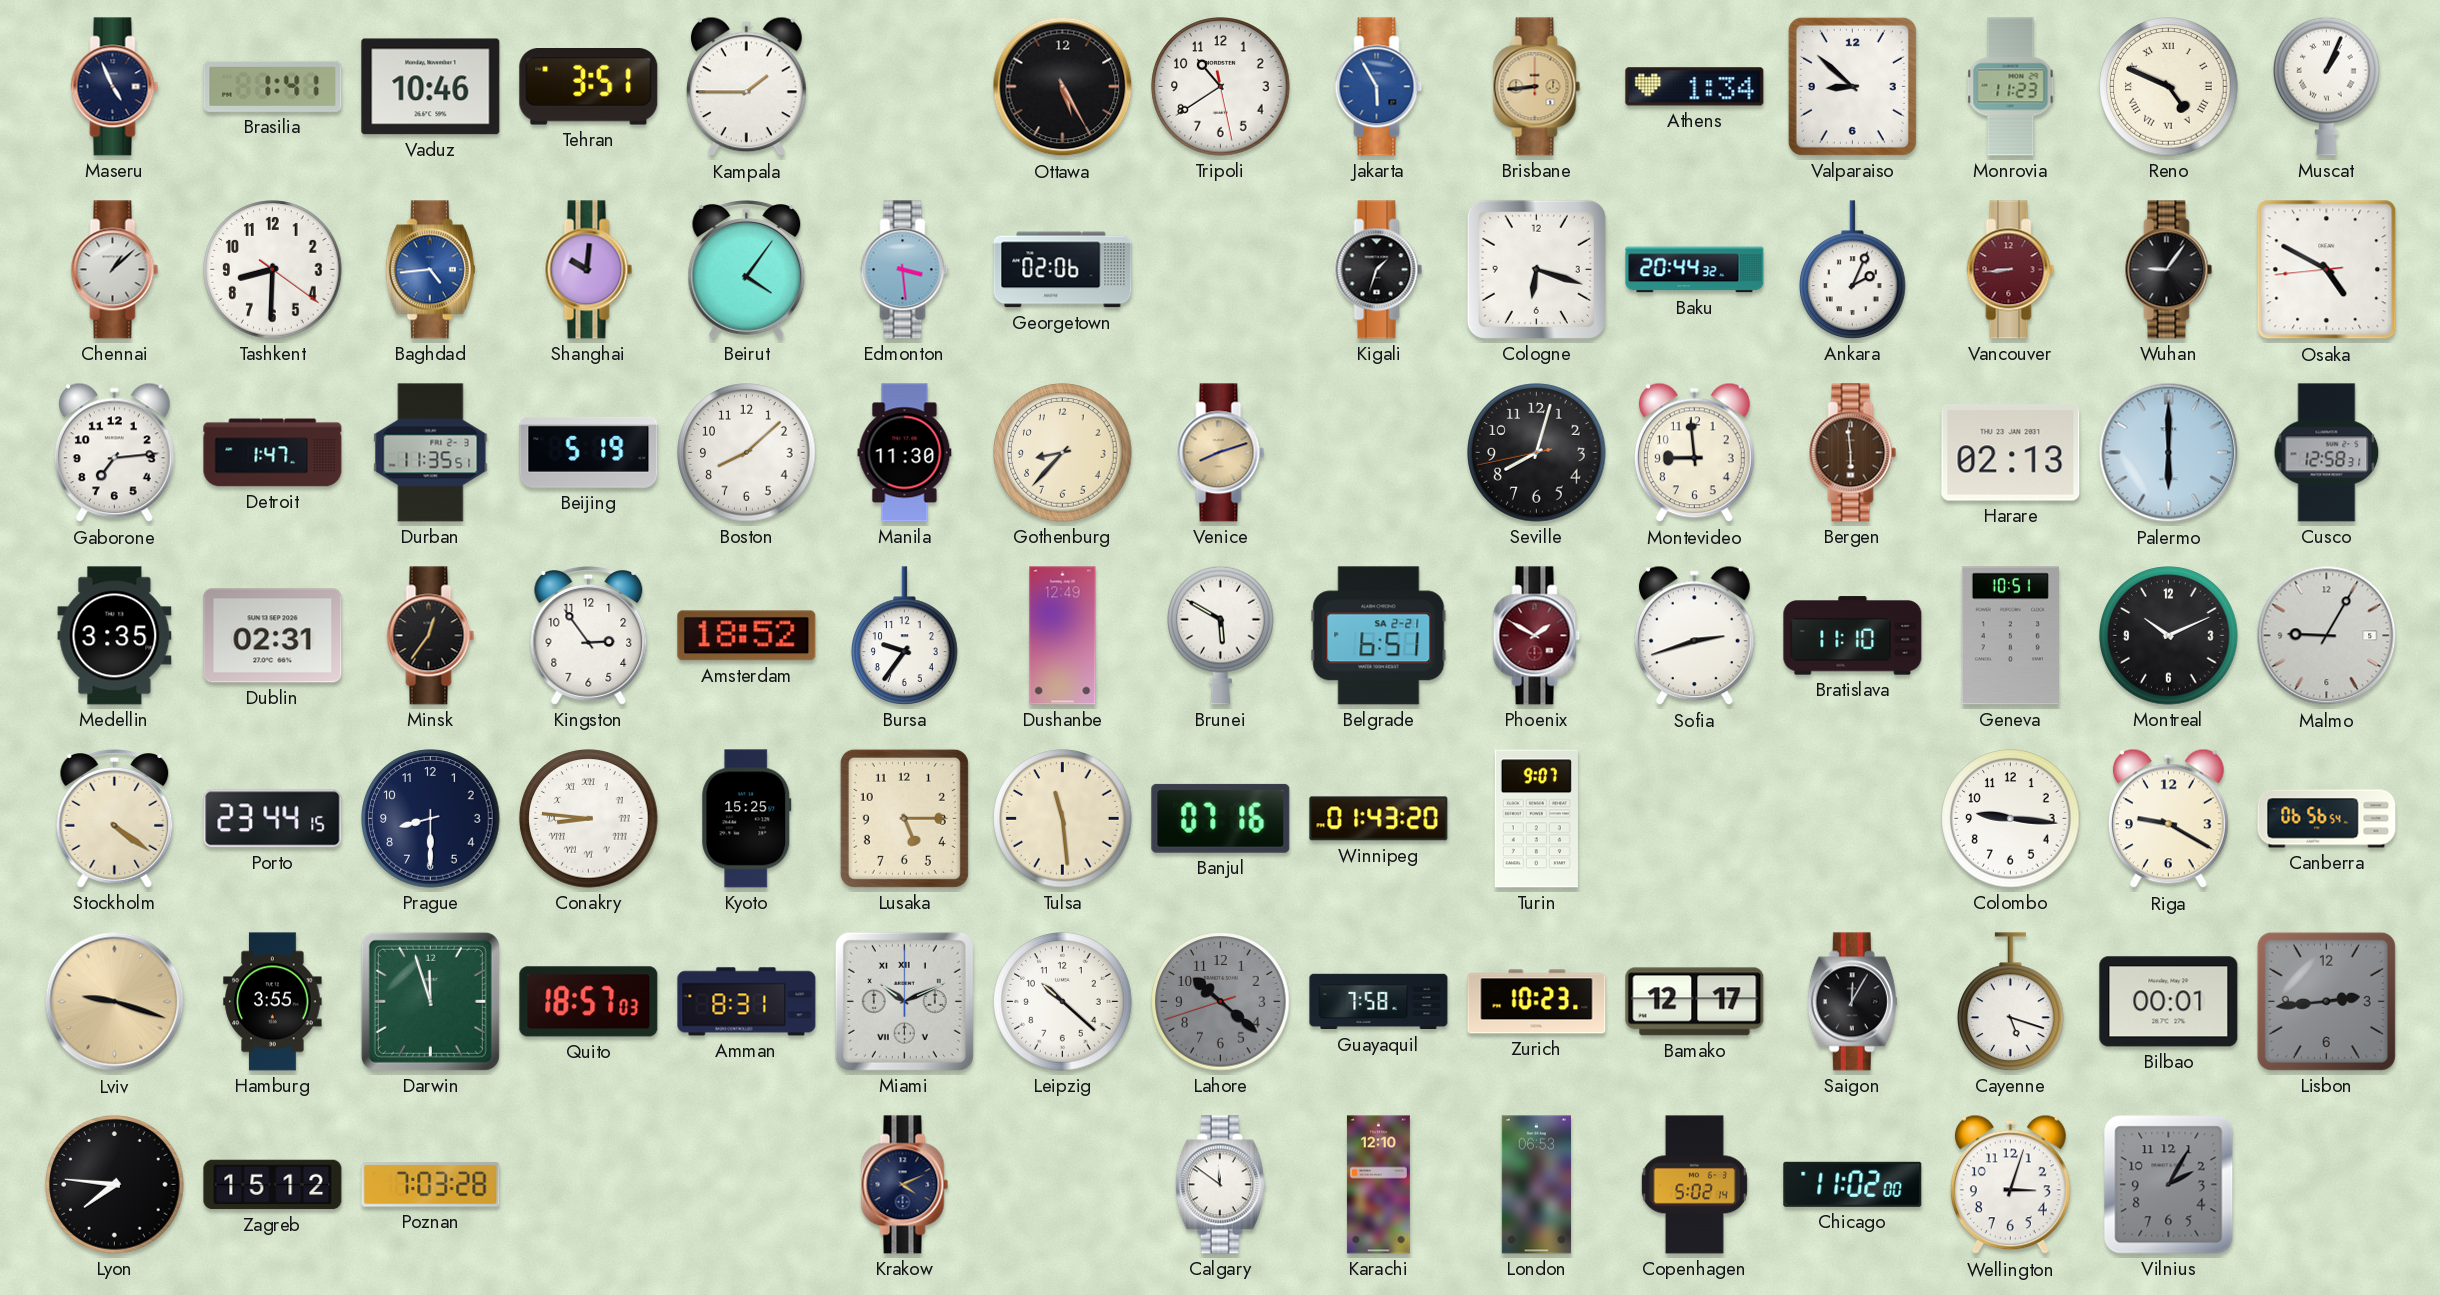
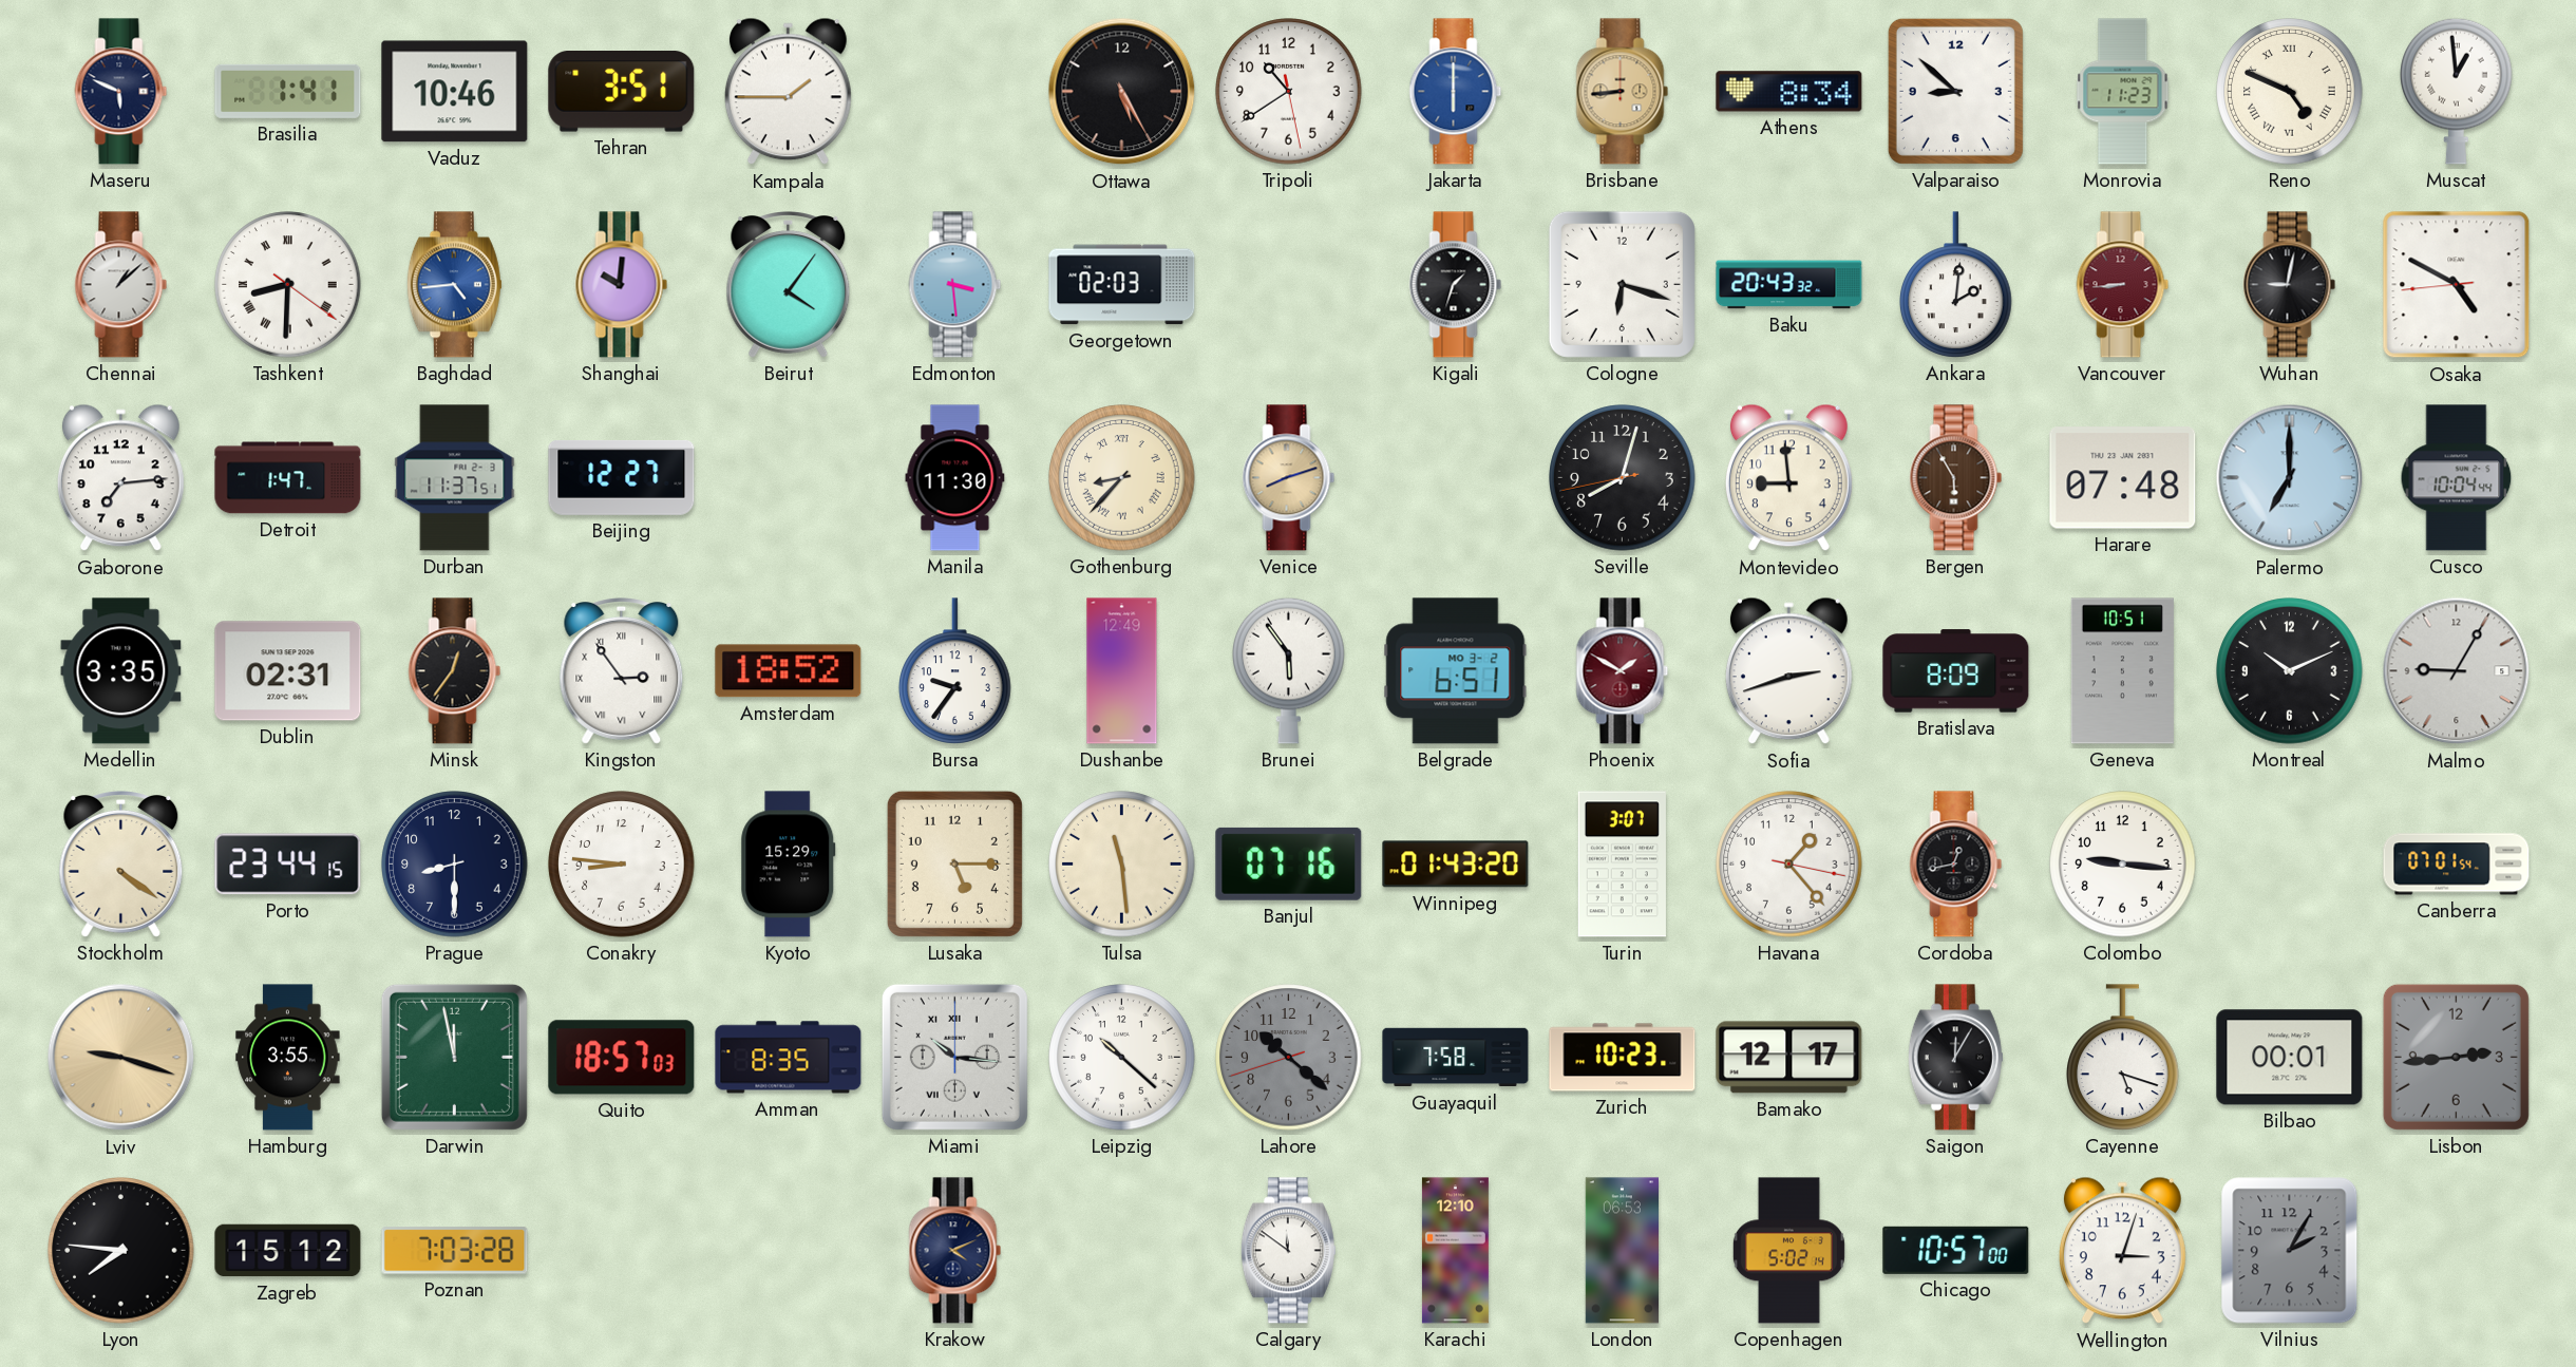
Maseru: 4:56 -> 5:49
Jakarta: 5:55 -> 6:00
Athens: 1:34 -> 8:34
Muscat: 1:04 -> 12:59
Tashkent numerals: Arabic -> Roman
Georgetown: 02:06 -> 02:03
Baku: 20:44 -> 20:43
Ankara: 2:04 -> 2:01
Wuhan: 9:06 -> 9:02
Durban: 11:35 -> 11:37
Beijing: 5:19 -> 12:27
Boston: 8:08 -> none
Gothenburg numerals: Arabic -> Roman
Bergen: 5:59 -> 5:55
Harare: 02:13 -> 07:48
Palermo: 6:00 -> 7:00
Cusco: 12:58 -> 10:04
Kingston numerals: Arabic -> Roman
Brunei: 5:50 -> 5:54
Belgrade date: SA 2-21 -> MO 3-2
Bratislava: 11:10 -> 8:09
Conakry numerals: Roman -> Arabic
Kyoto: 15:25 -> 15:29
Turin: 9:07 -> 3:07
Havana: none -> 1:23
Cordoba: none -> 12:43
Riga: 9:20 -> none
Canberra: 06:56 -> 07:01
Darwin: 11:57 -> 11:58
Amman: 8:31 -> 8:35
Miami: 10:11 -> 10:16
Chicago: 11:02 -> 10:57
